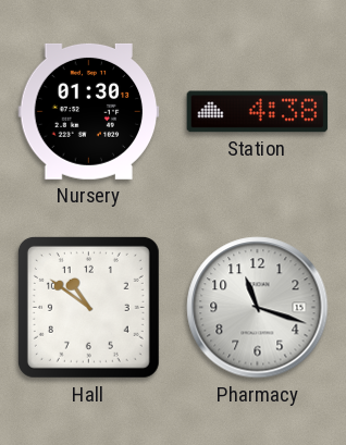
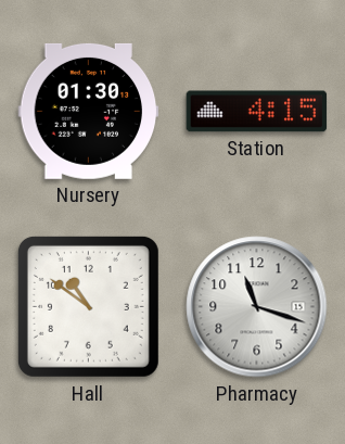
Station: 4:38 -> 4:15
